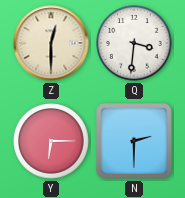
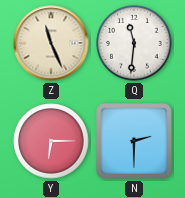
Z: 12:30 -> 11:26
Q: 3:31 -> 11:31
